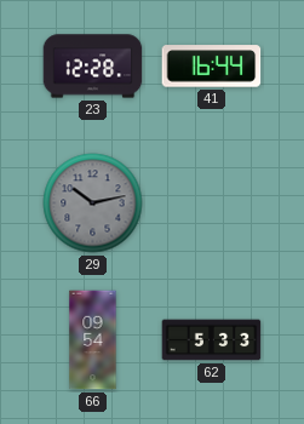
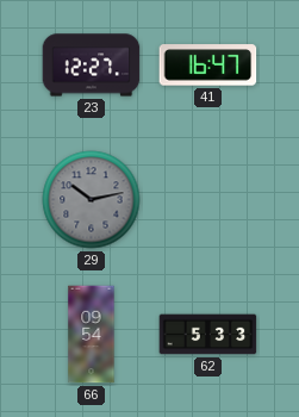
23: 12:28 -> 12:27
41: 16:44 -> 16:47
